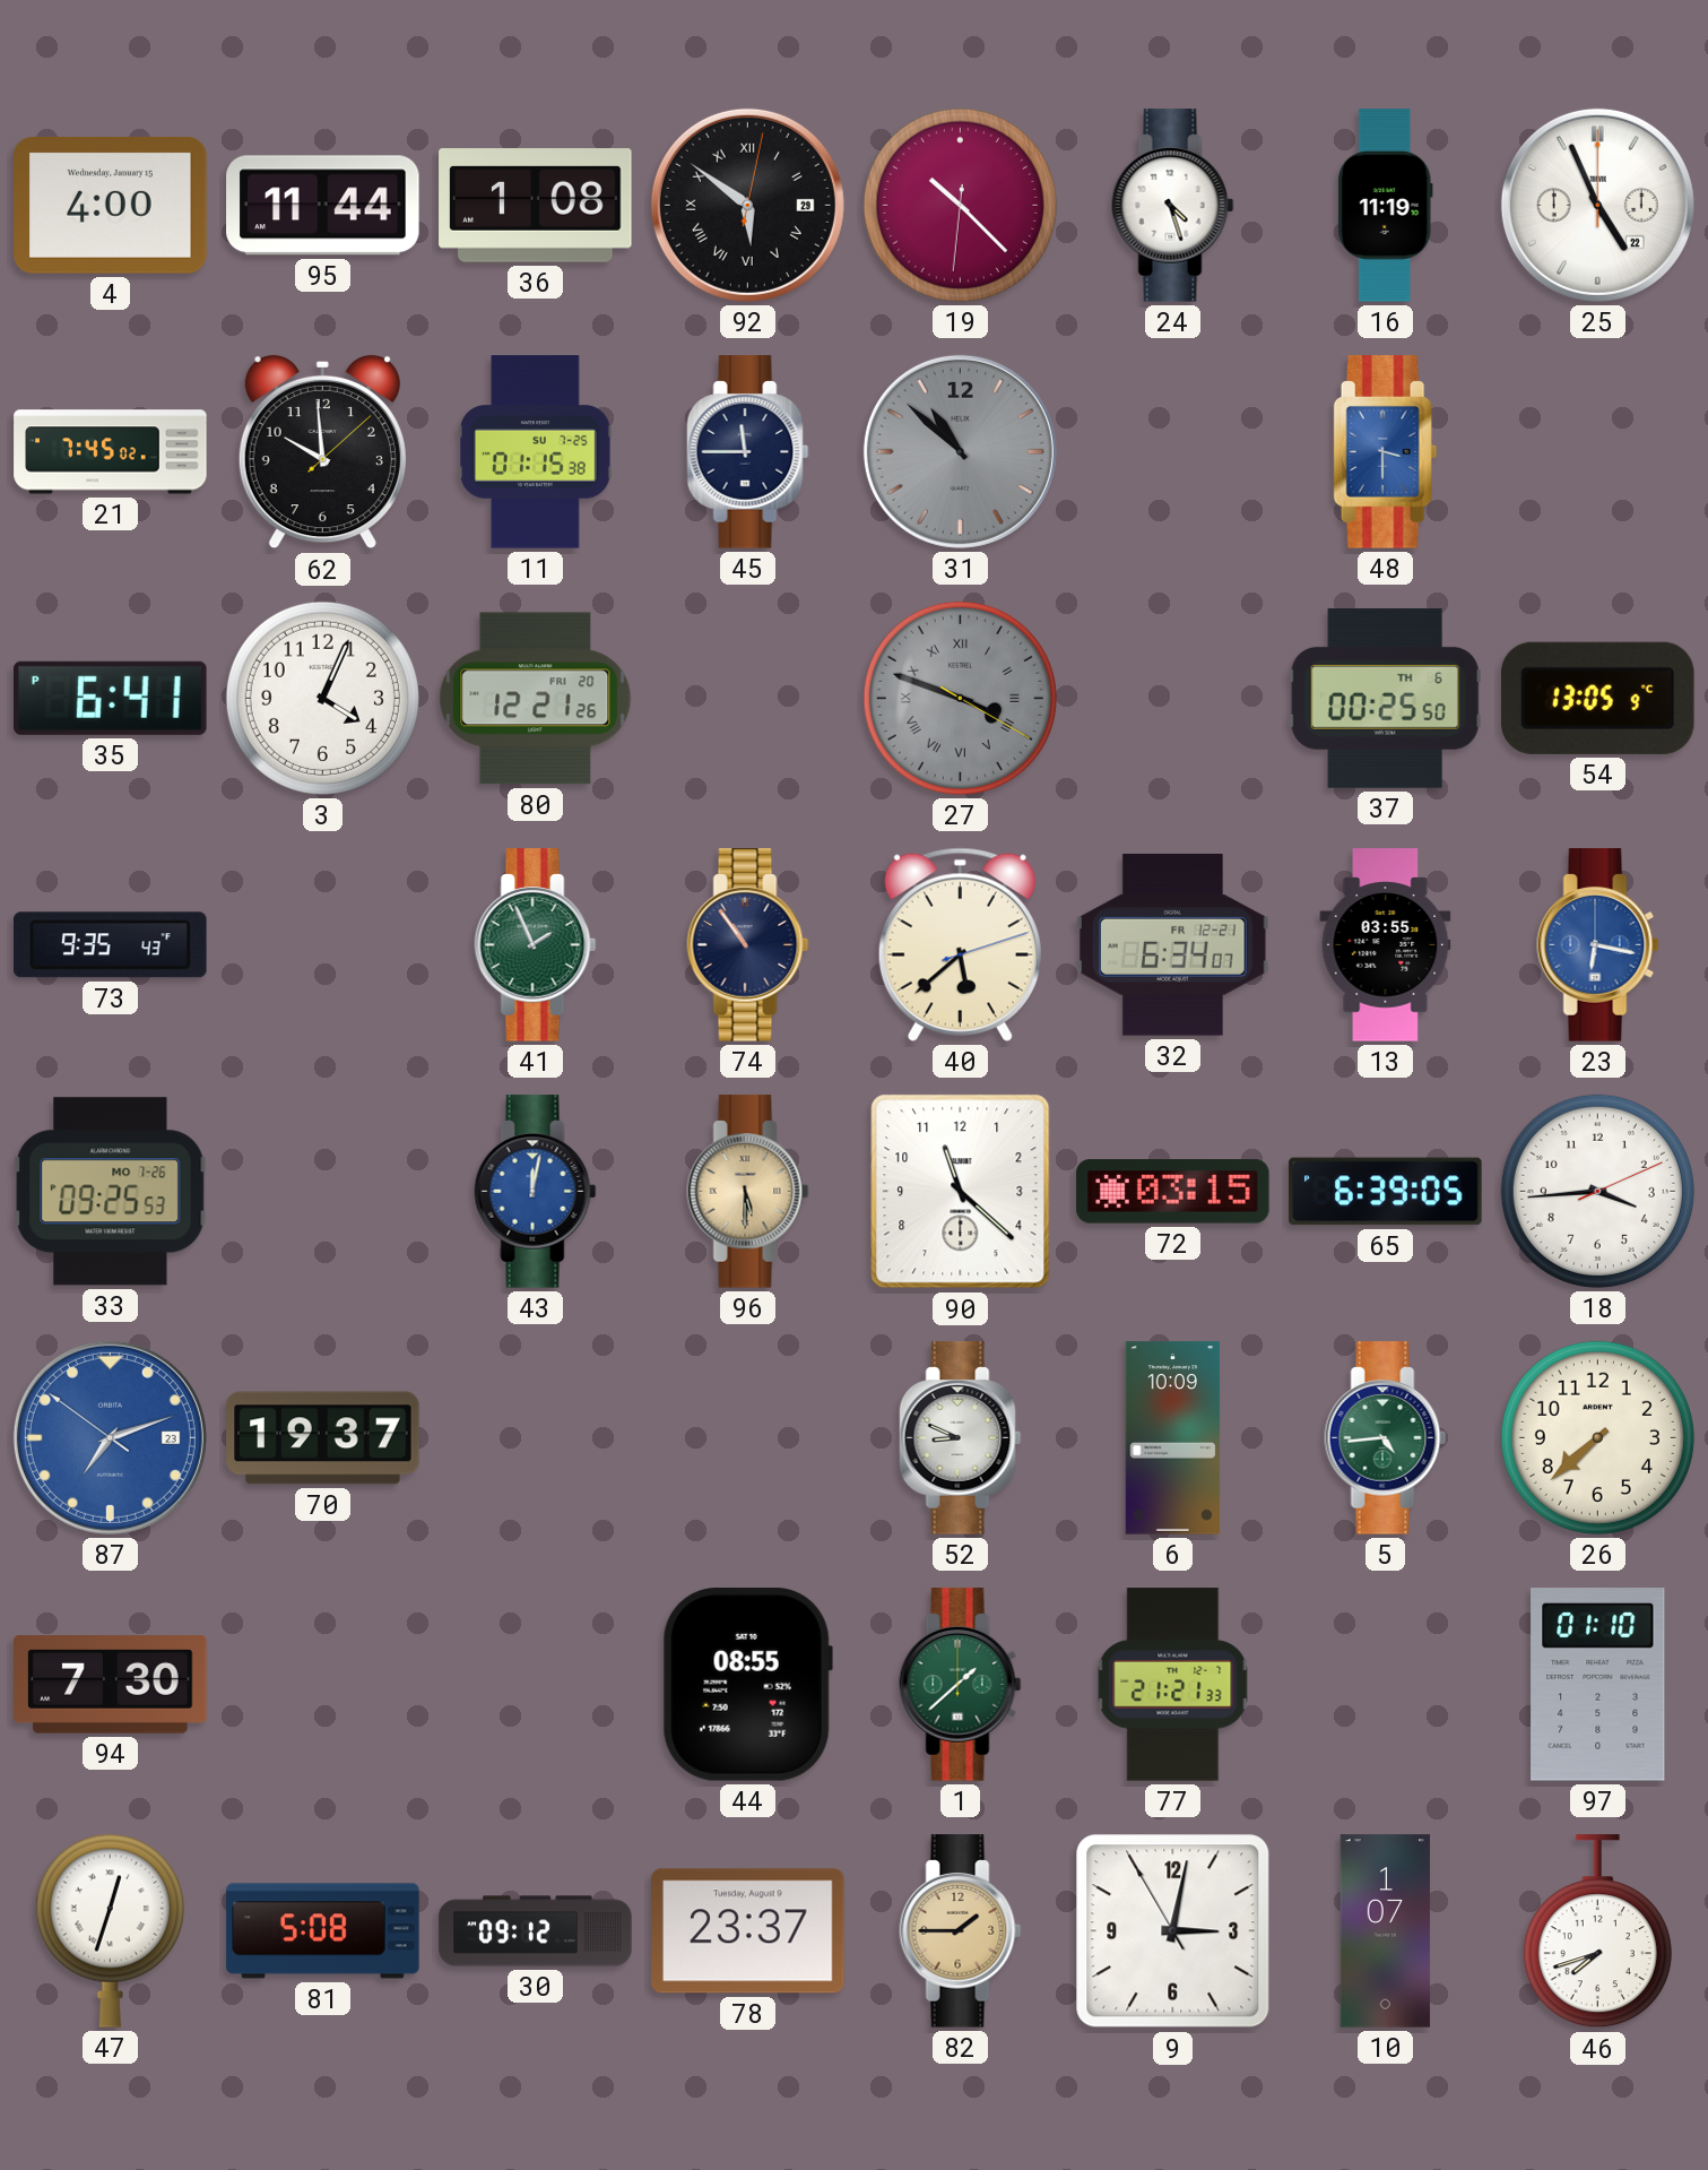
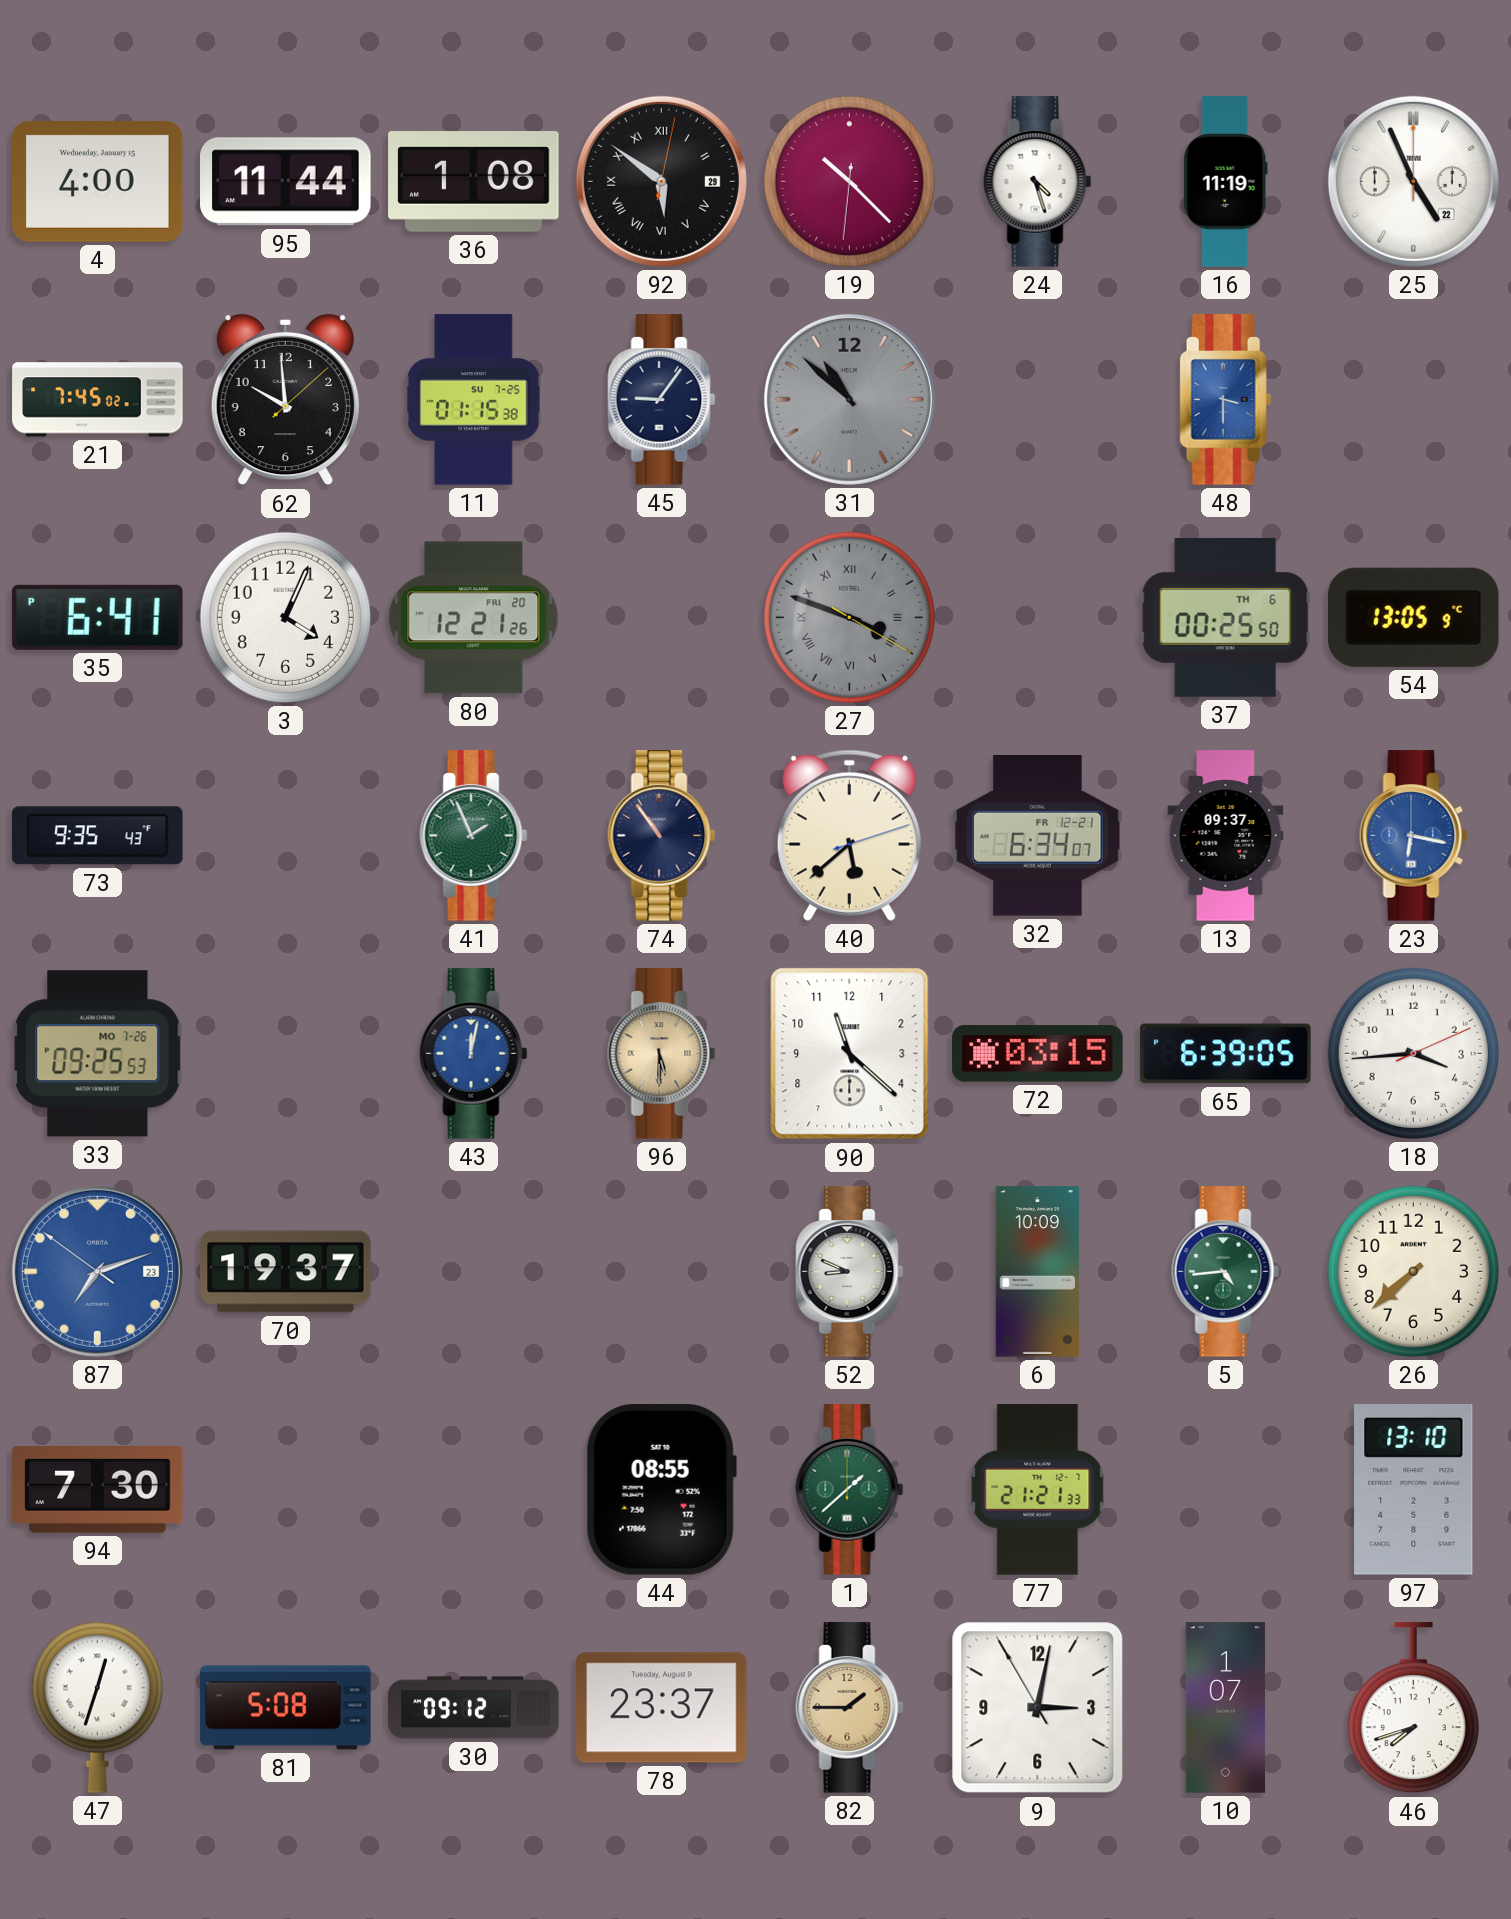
45: 11:45 -> 9:06
13: 03:55 -> 09:37
97: 01:10 -> 13:10
